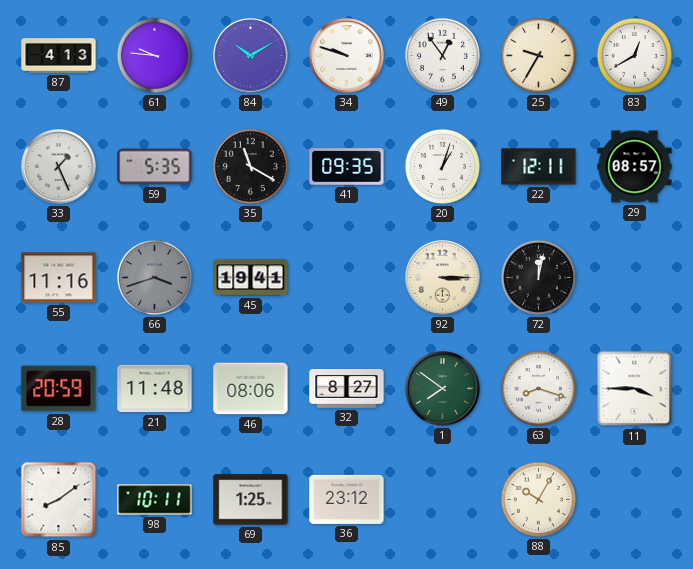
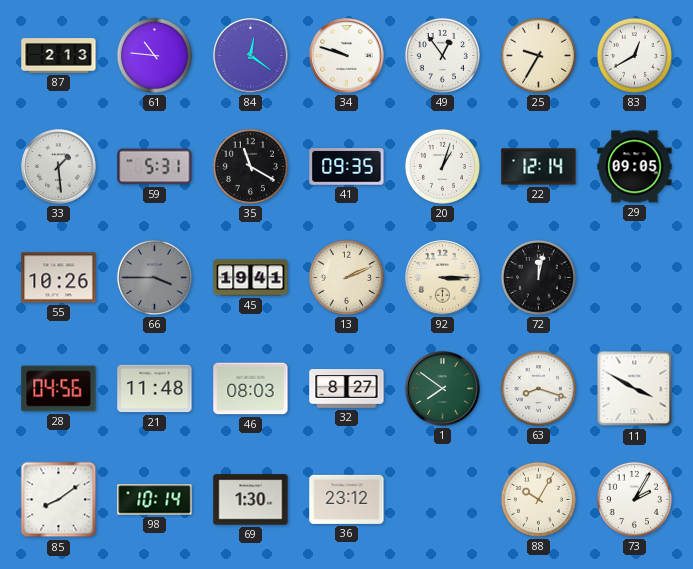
87: 4:13 -> 2:13
61: 9:46 -> 10:46
84: 10:10 -> 12:21
33: 1:26 -> 1:29
59: 5:35 -> 5:31
22: 12:11 -> 12:14
29: 08:57 -> 09:05
55: 11:16 -> 10:26
66: 3:42 -> 3:45
13: none -> 2:11
28: 20:59 -> 04:56
46: 08:06 -> 08:03
11: 3:45 -> 3:50
98: 10:11 -> 10:14
69: 1:25 -> 1:30
73: none -> 2:05
